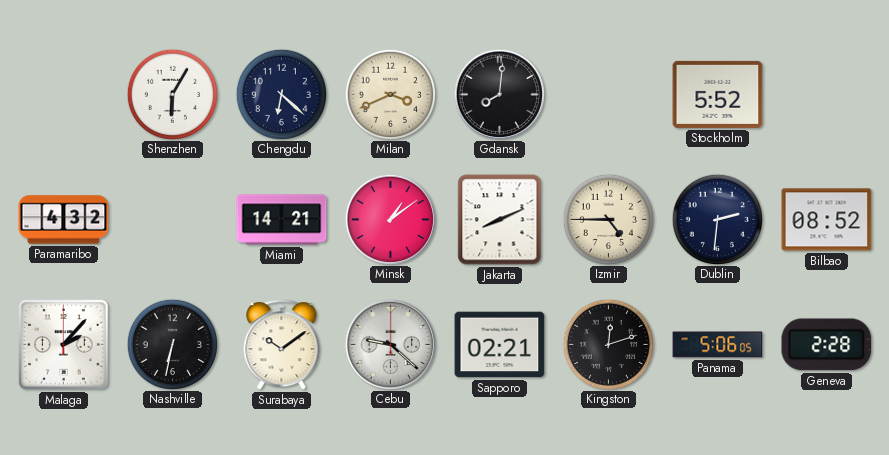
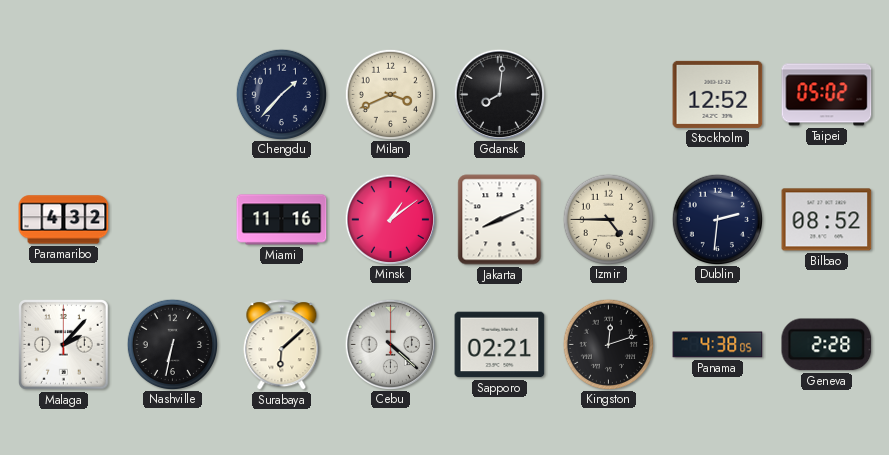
Shenzhen: 6:05 -> none
Chengdu: 6:22 -> 1:37
Stockholm: 5:52 -> 12:52
Taipei: none -> 05:02
Miami: 14:21 -> 11:16
Surabaya: 10:09 -> 6:08
Cebu: 9:22 -> 4:22
Panama: 5:06 -> 4:38
